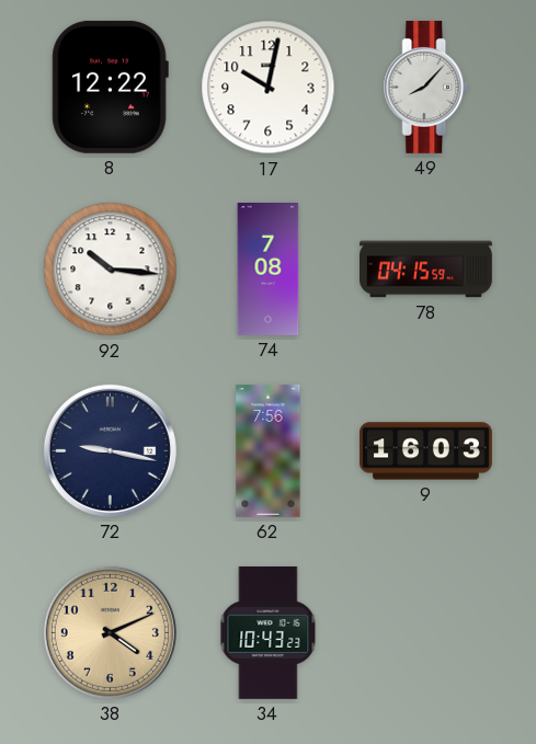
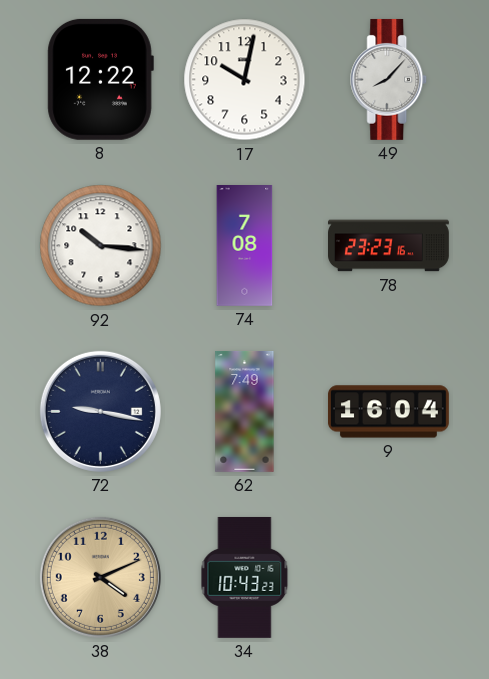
78: 04:15 -> 23:23
62: 7:56 -> 7:49
9: 16:03 -> 16:04
